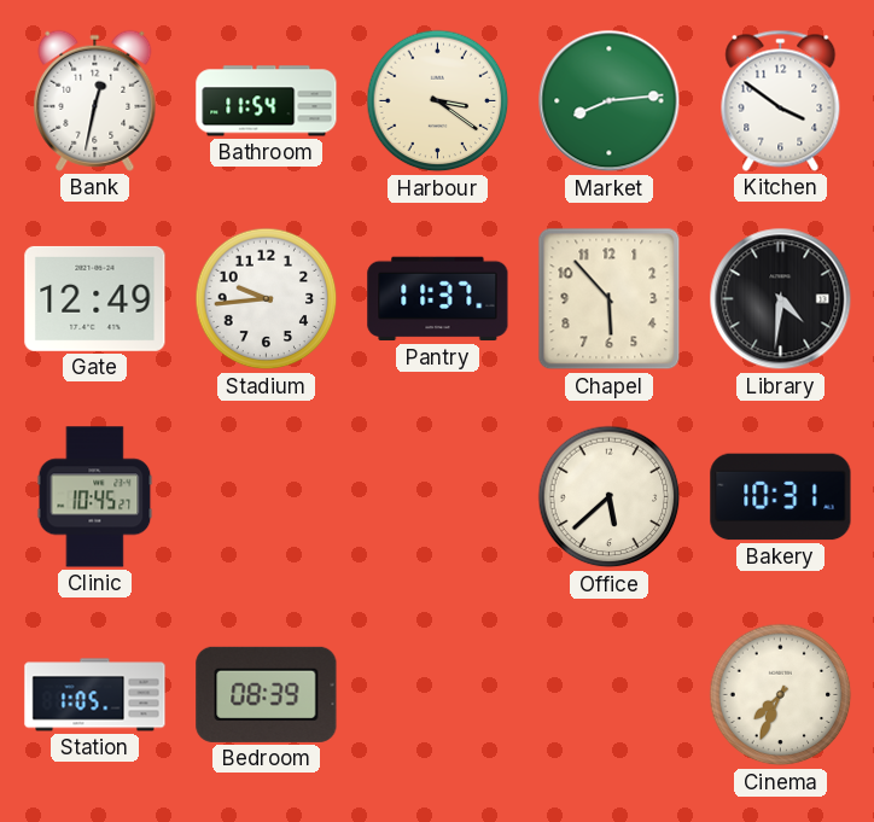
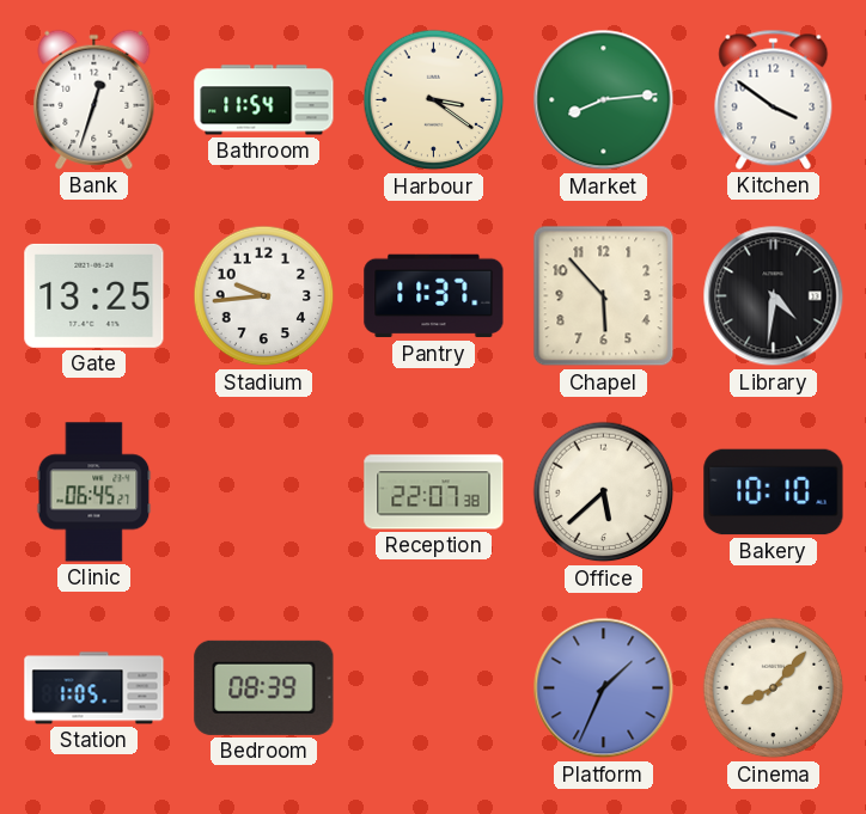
Bank: 12:32 -> 12:33
Gate: 12:49 -> 13:25
Clinic: 10:45 -> 06:45
Reception: none -> 22:07
Bakery: 10:31 -> 10:10
Platform: none -> 1:34
Cinema: 7:34 -> 8:07
